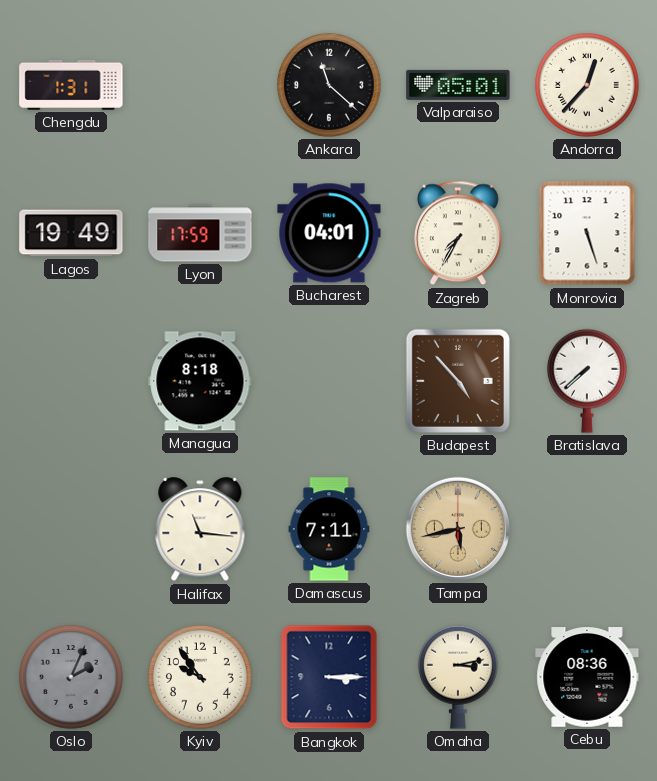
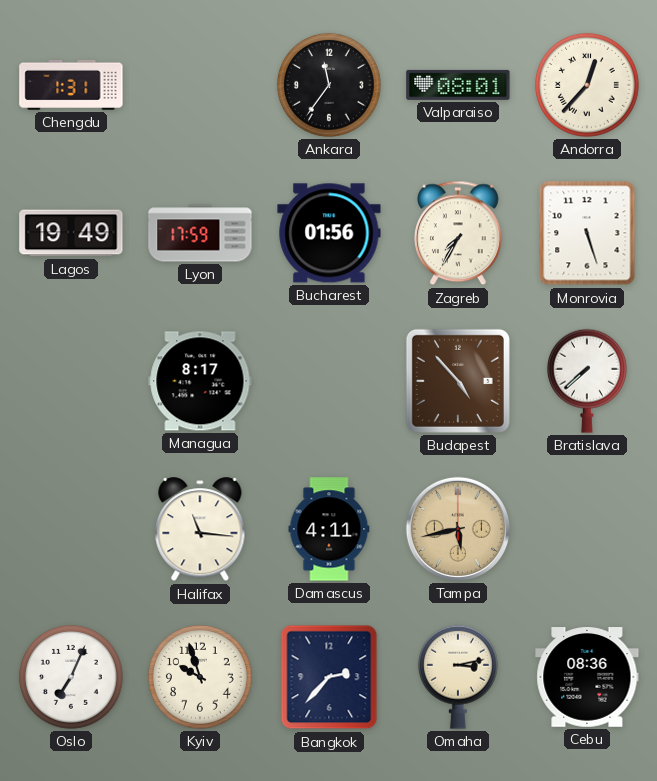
Ankara: 11:22 -> 11:36
Valparaiso: 05:01 -> 08:01
Bucharest: 04:01 -> 01:56
Managua: 8:18 -> 8:17
Damascus: 7:11 -> 4:11
Oslo: 2:04 -> 7:04
Oslo dial: grey -> white
Kyiv: 9:54 -> 9:57
Bangkok: 3:15 -> 2:37
